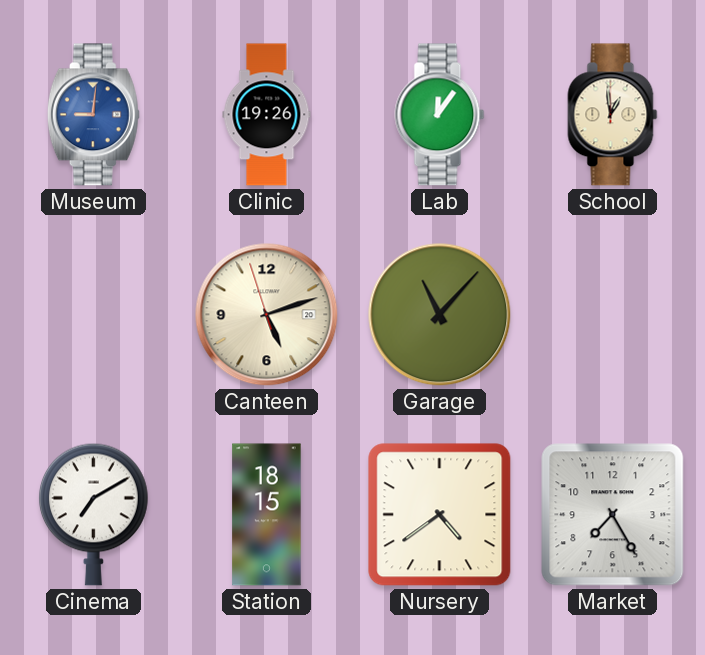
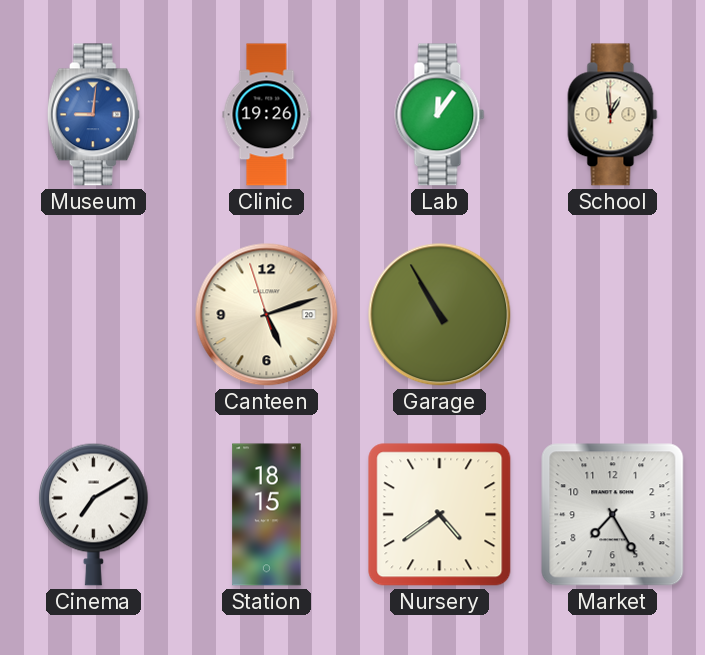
Garage: 11:07 -> 10:55
